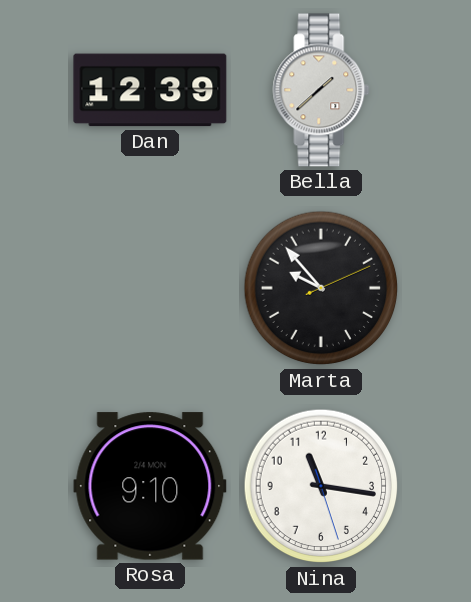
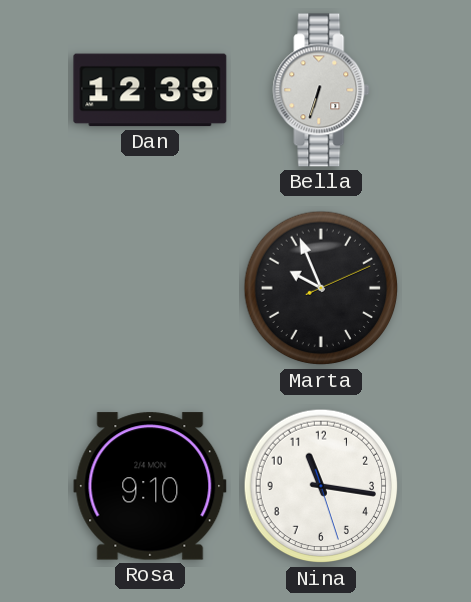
Bella: 1:38 -> 6:33
Marta: 9:53 -> 9:56
